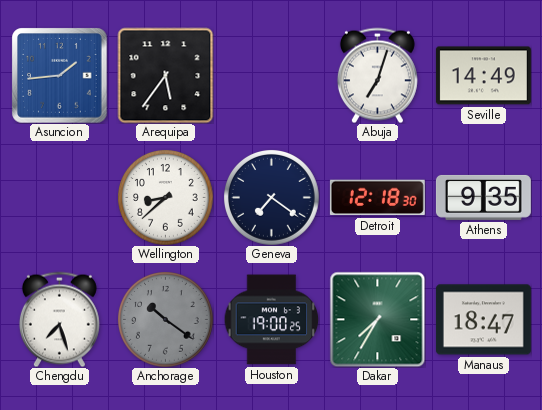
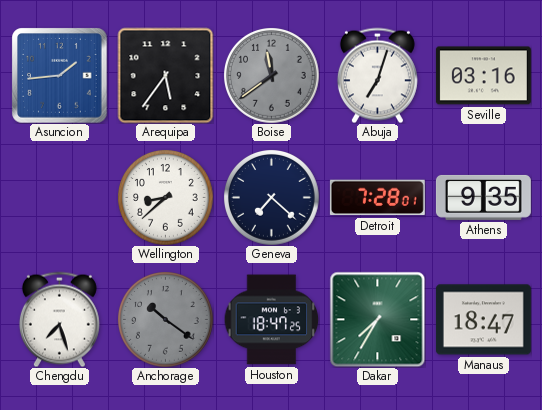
Boise: none -> 11:39
Seville: 14:49 -> 03:16
Geneva: 7:21 -> 7:22
Detroit: 12:18 -> 7:28
Houston: 19:00 -> 18:47
